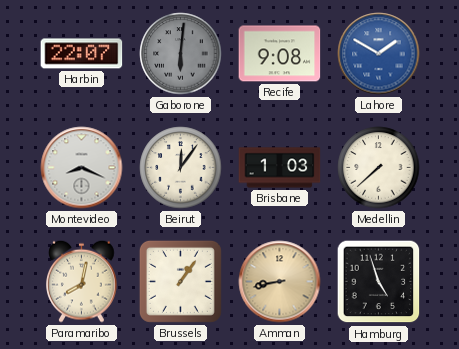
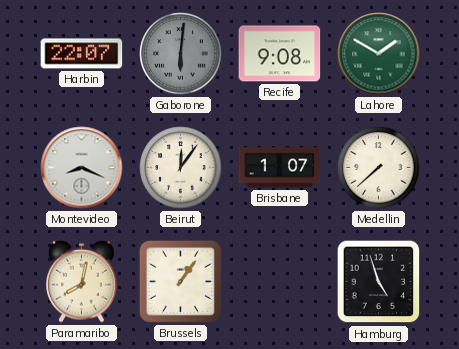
Lahore dial: blue -> green
Brisbane: 1:03 -> 1:07
Amman: 8:43 -> none
